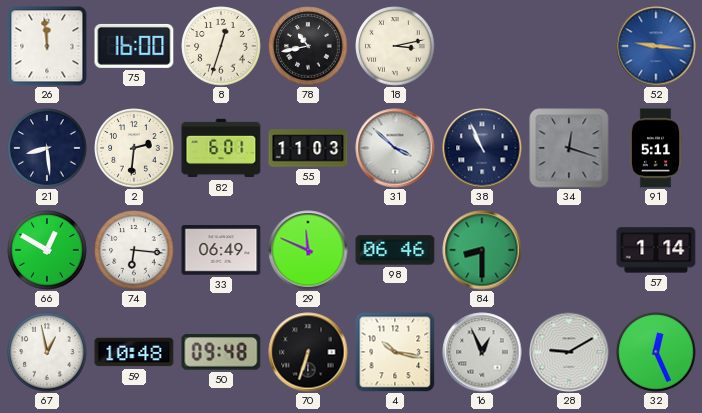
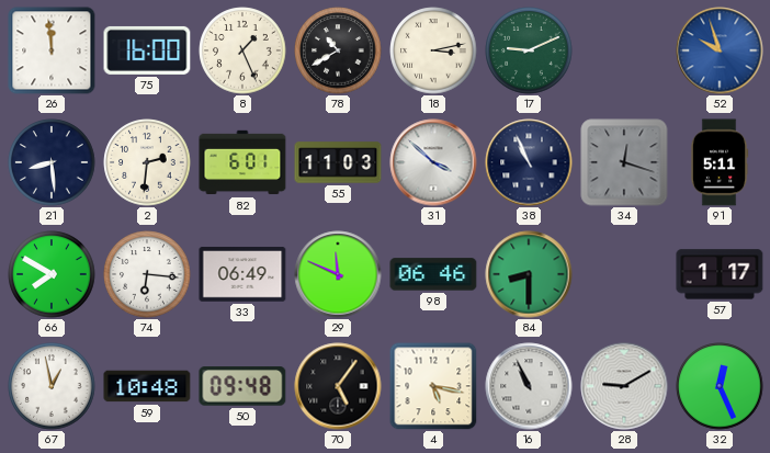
8: 12:33 -> 1:26
78: 10:43 -> 10:40
17: none -> 9:11
52: 9:16 -> 9:57
66: 12:50 -> 7:50
57: 1:14 -> 1:17
70: 6:33 -> 5:06
4: 10:17 -> 5:17
16: 12:56 -> 10:56
